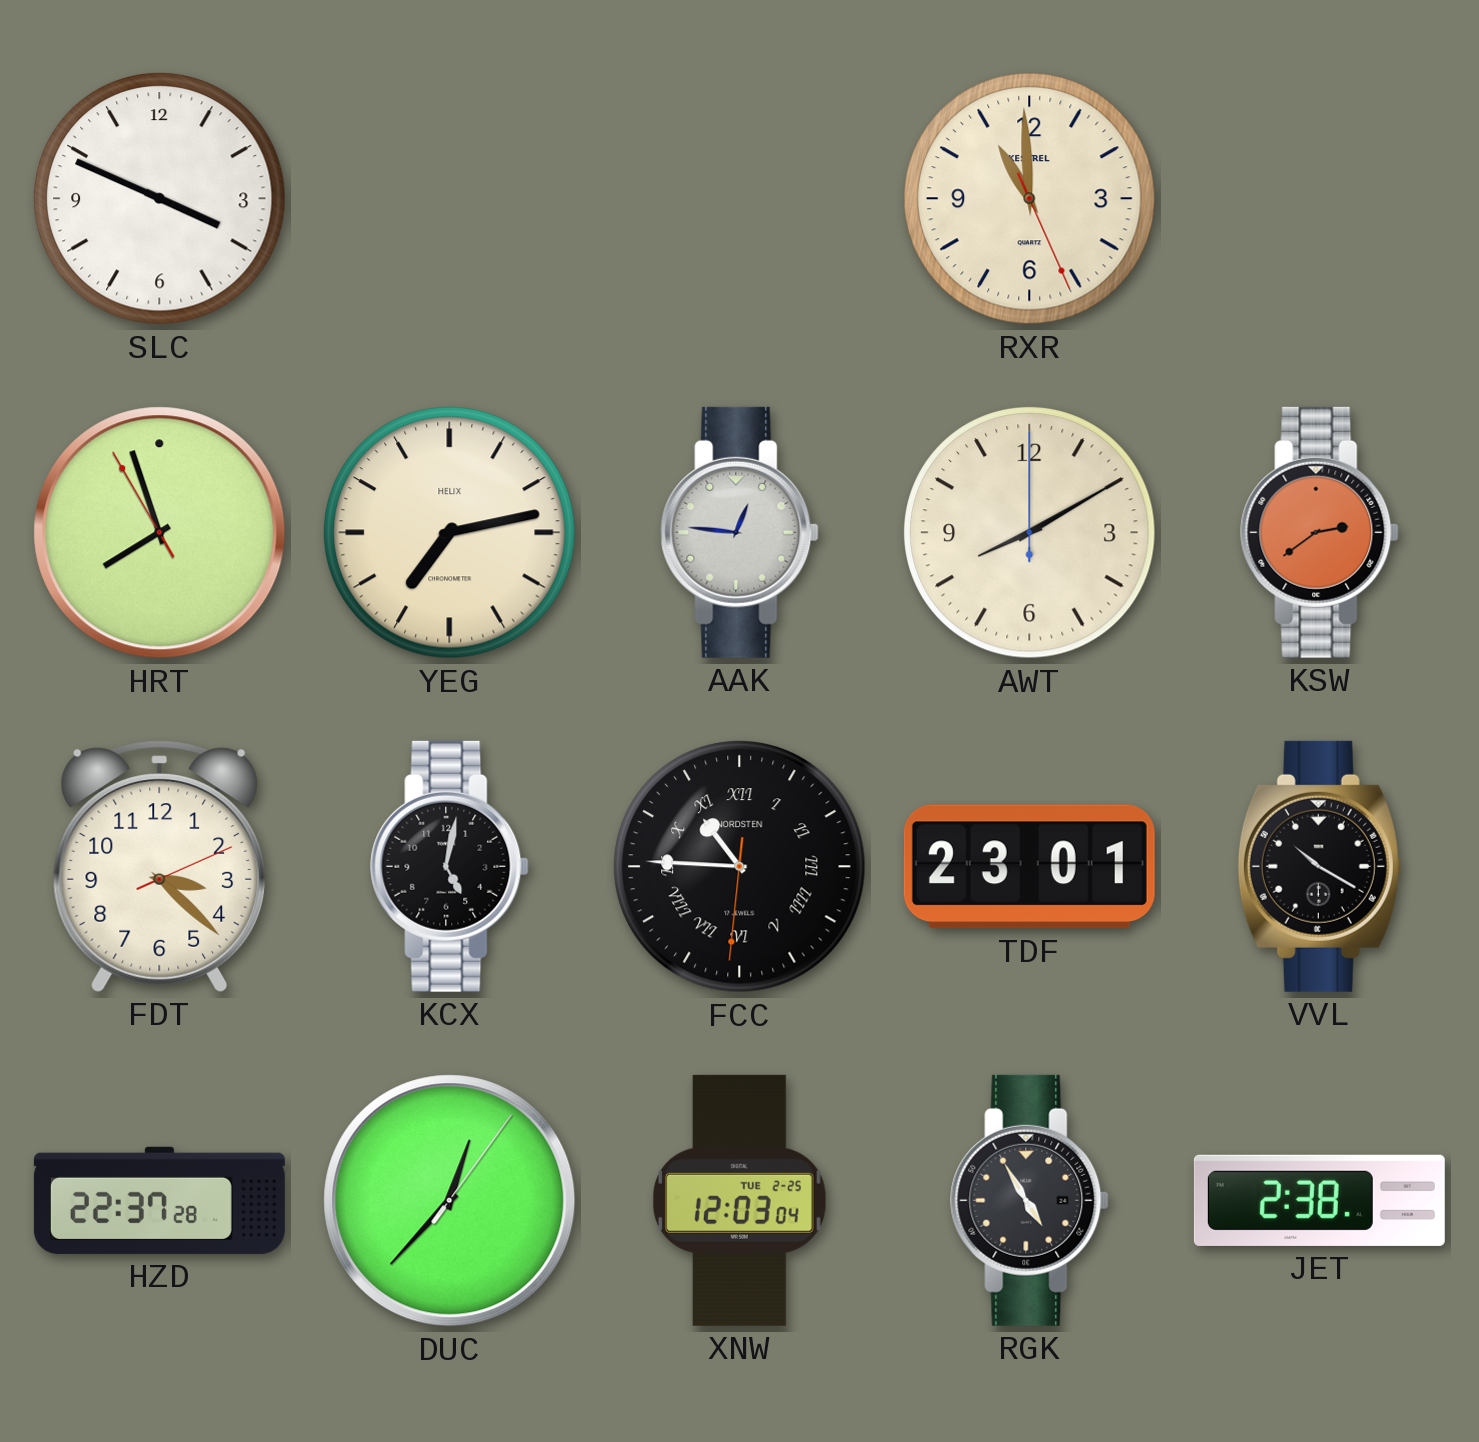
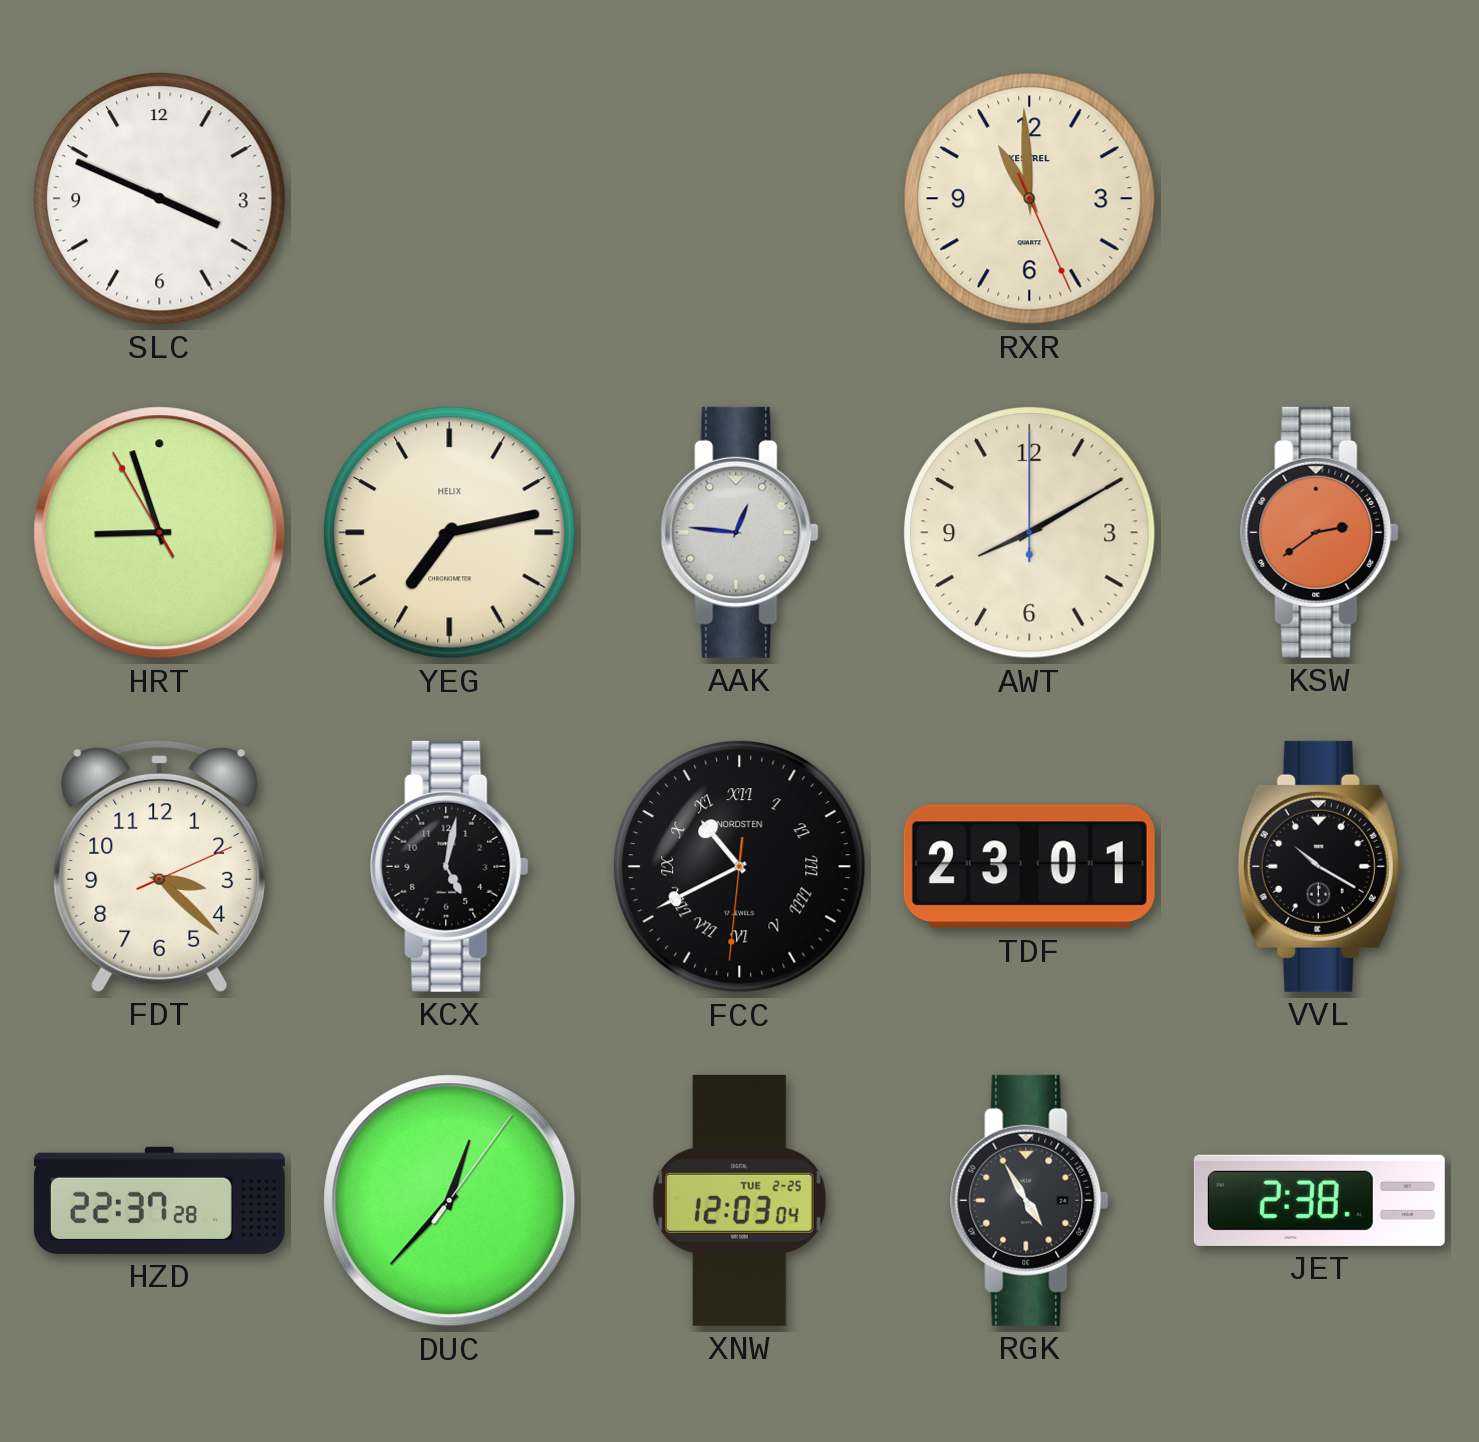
HRT: 7:56 -> 8:56
FCC: 10:45 -> 10:40
